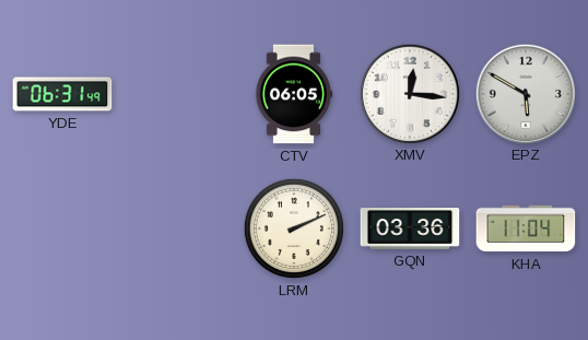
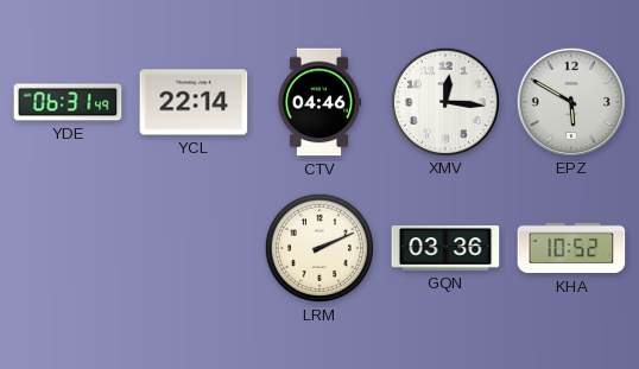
YCL: none -> 22:14
CTV: 06:05 -> 04:46
KHA: 11:04 -> 10:52
